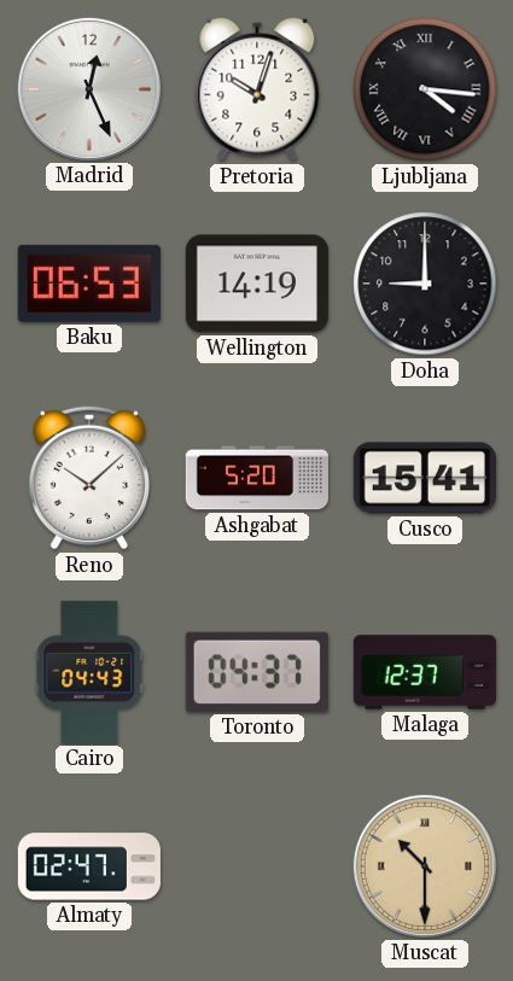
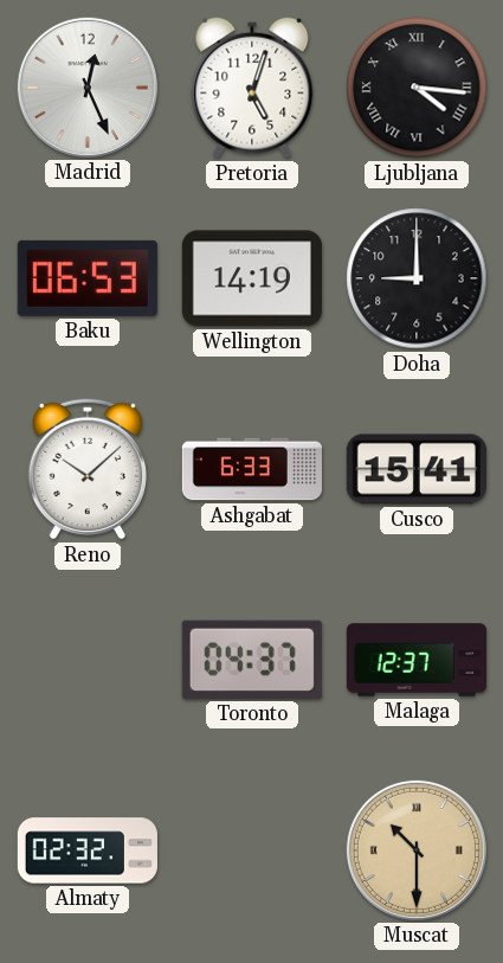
Pretoria: 10:03 -> 5:03
Ashgabat: 5:20 -> 6:33
Cairo: 04:43 -> none
Almaty: 02:47 -> 02:32
